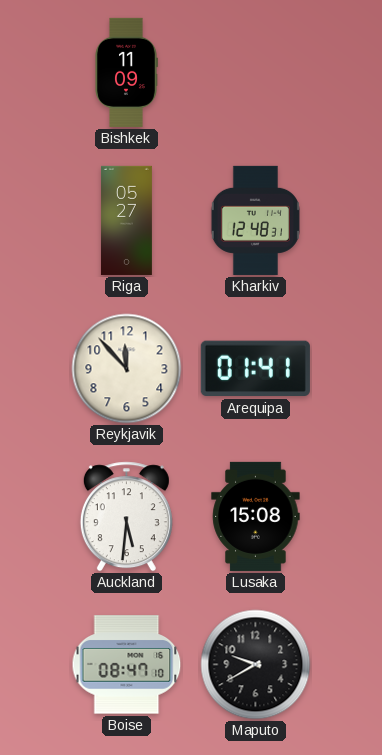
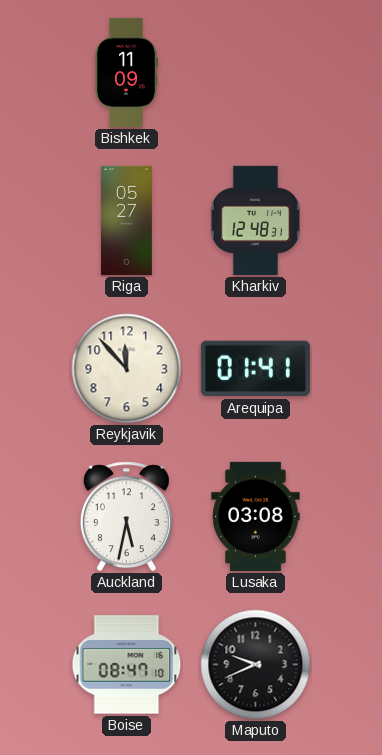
Auckland: 5:31 -> 5:32
Lusaka: 15:08 -> 03:08
Maputo: 9:40 -> 9:41
